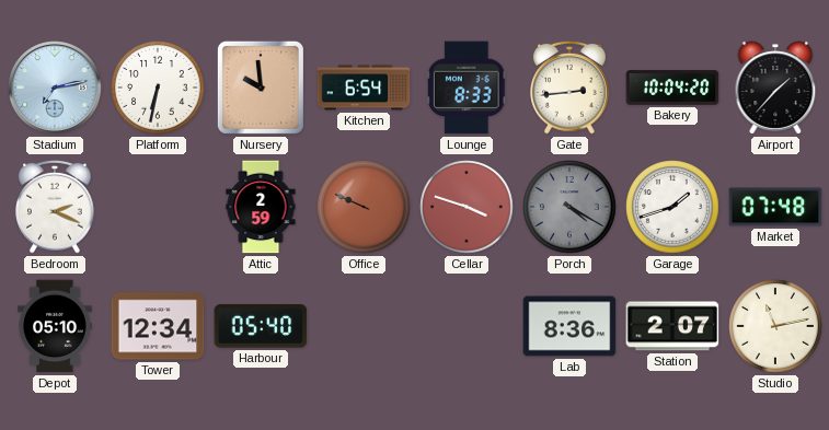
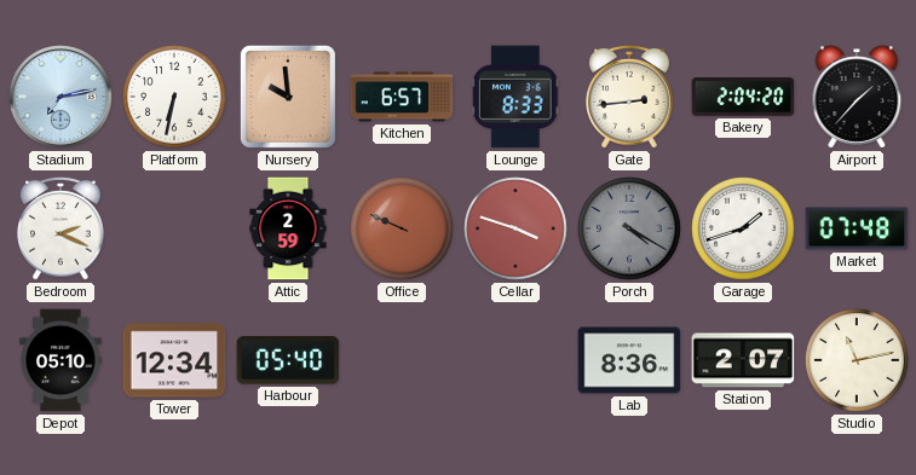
Kitchen: 6:54 -> 6:57
Bakery: 10:04 -> 2:04
